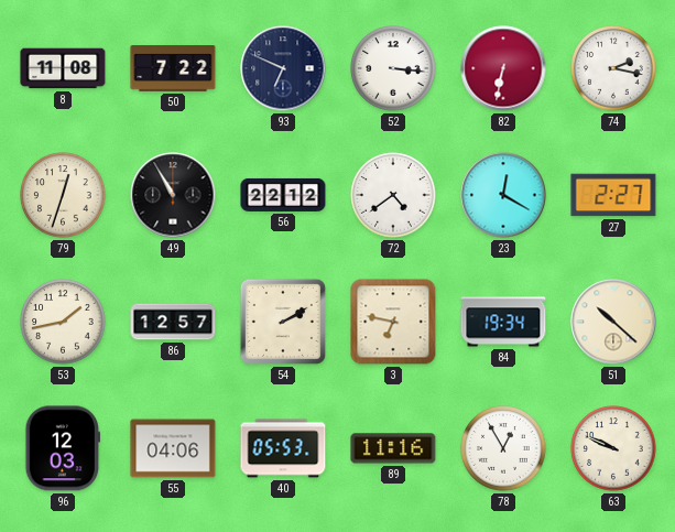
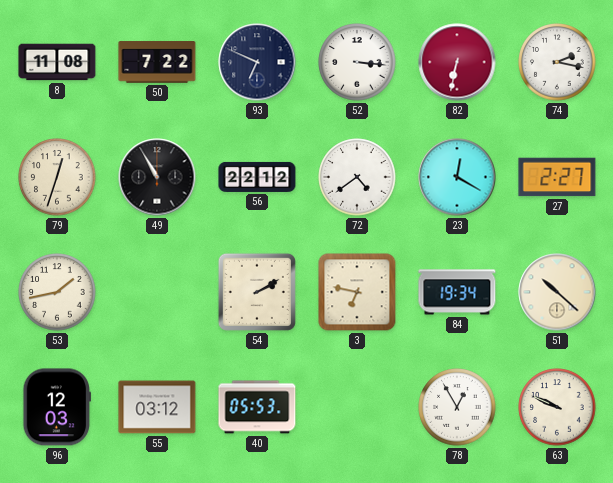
86: 12:57 -> none
55: 04:06 -> 03:12
89: 11:16 -> none
